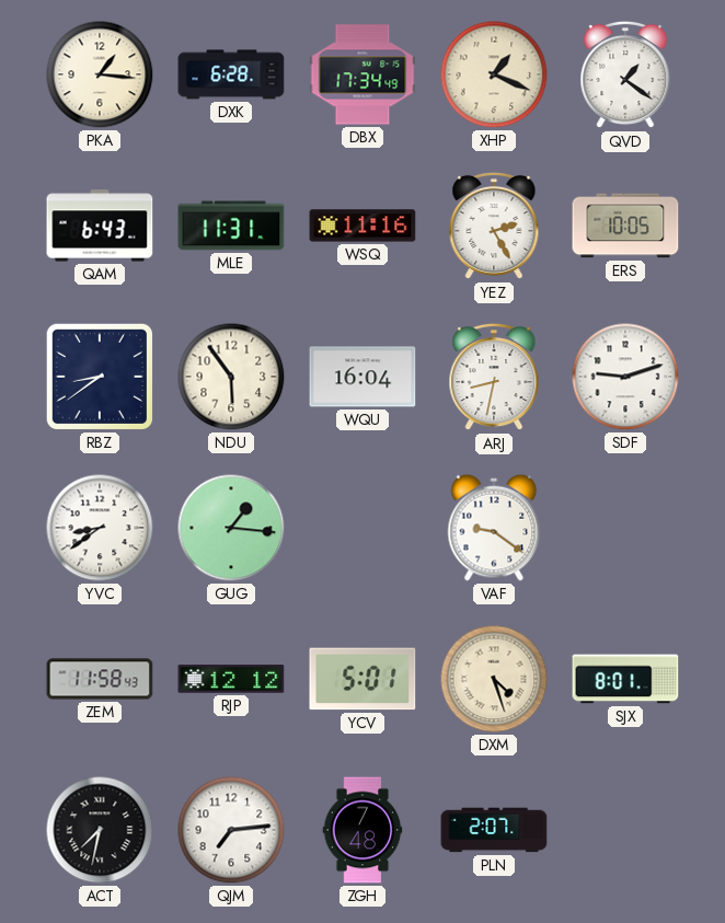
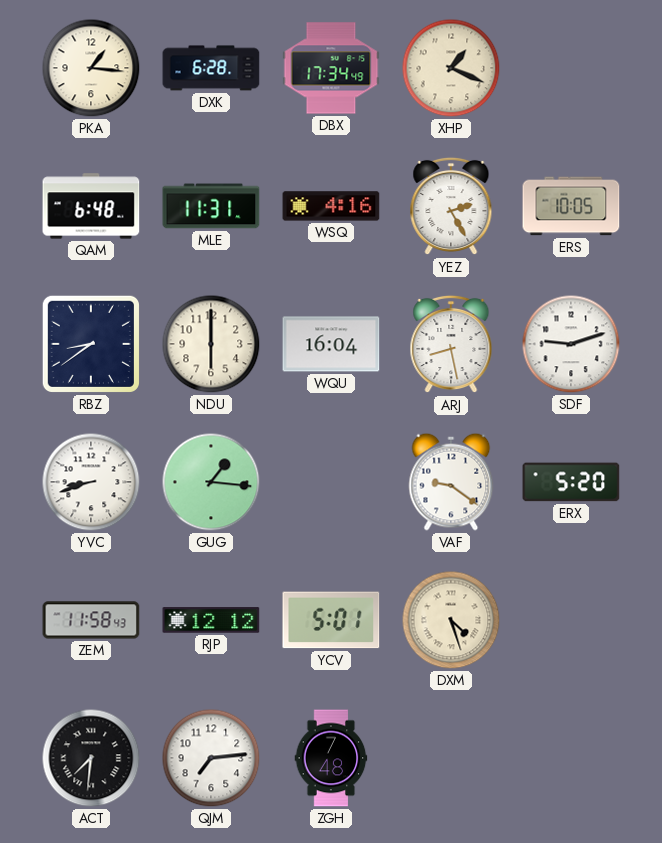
QVD: 1:21 -> none
QAM: 6:43 -> 6:48
WSQ: 11:16 -> 4:16
NDU: 5:54 -> 6:00
ARJ: 8:32 -> 8:28
YVC: 8:39 -> 8:42
ERX: none -> 5:20
SJX: 8:01 -> none
ACT: 7:32 -> 7:31
PLN: 2:07 -> none
